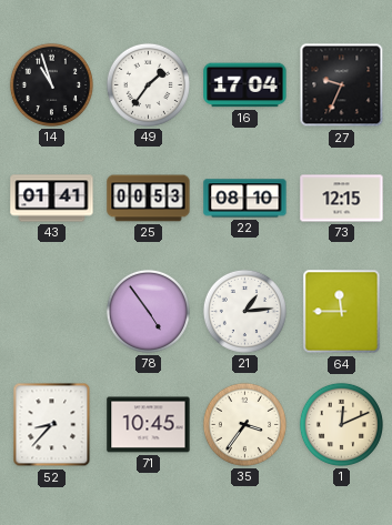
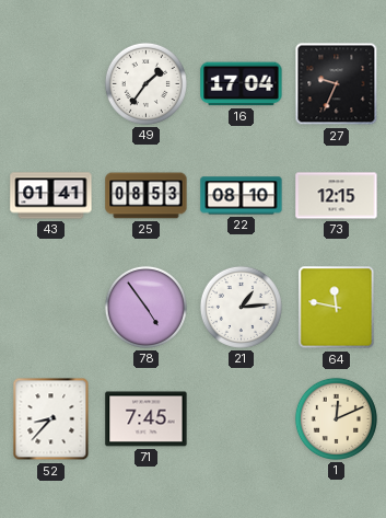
14: 10:57 -> none
25: 00:53 -> 08:53
64: 11:45 -> 11:47
71: 10:45 -> 7:45
35: 3:36 -> none
